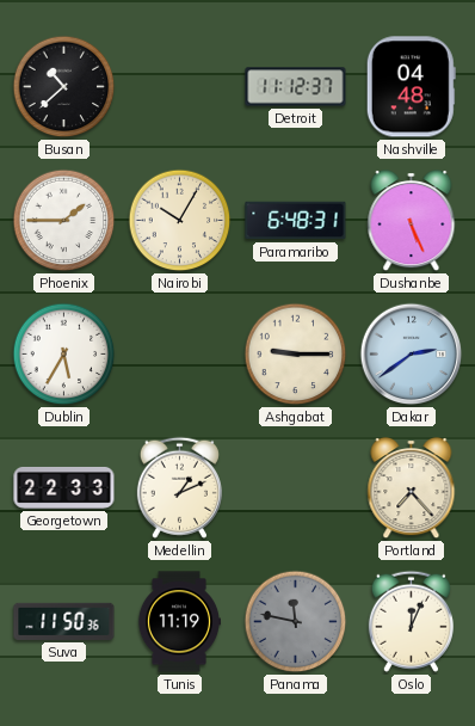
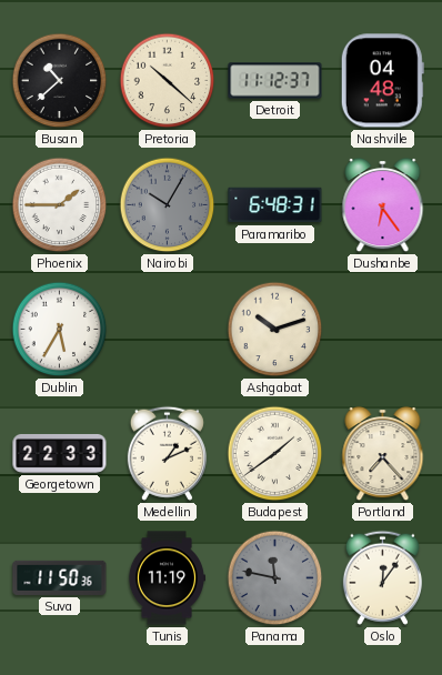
Pretoria: none -> 10:22
Nairobi dial: cream -> grey
Dushanbe: 5:26 -> 6:24
Ashgabat: 9:15 -> 10:12
Dakar: 2:39 -> none
Budapest: none -> 1:39
Oslo: 12:04 -> 12:06
